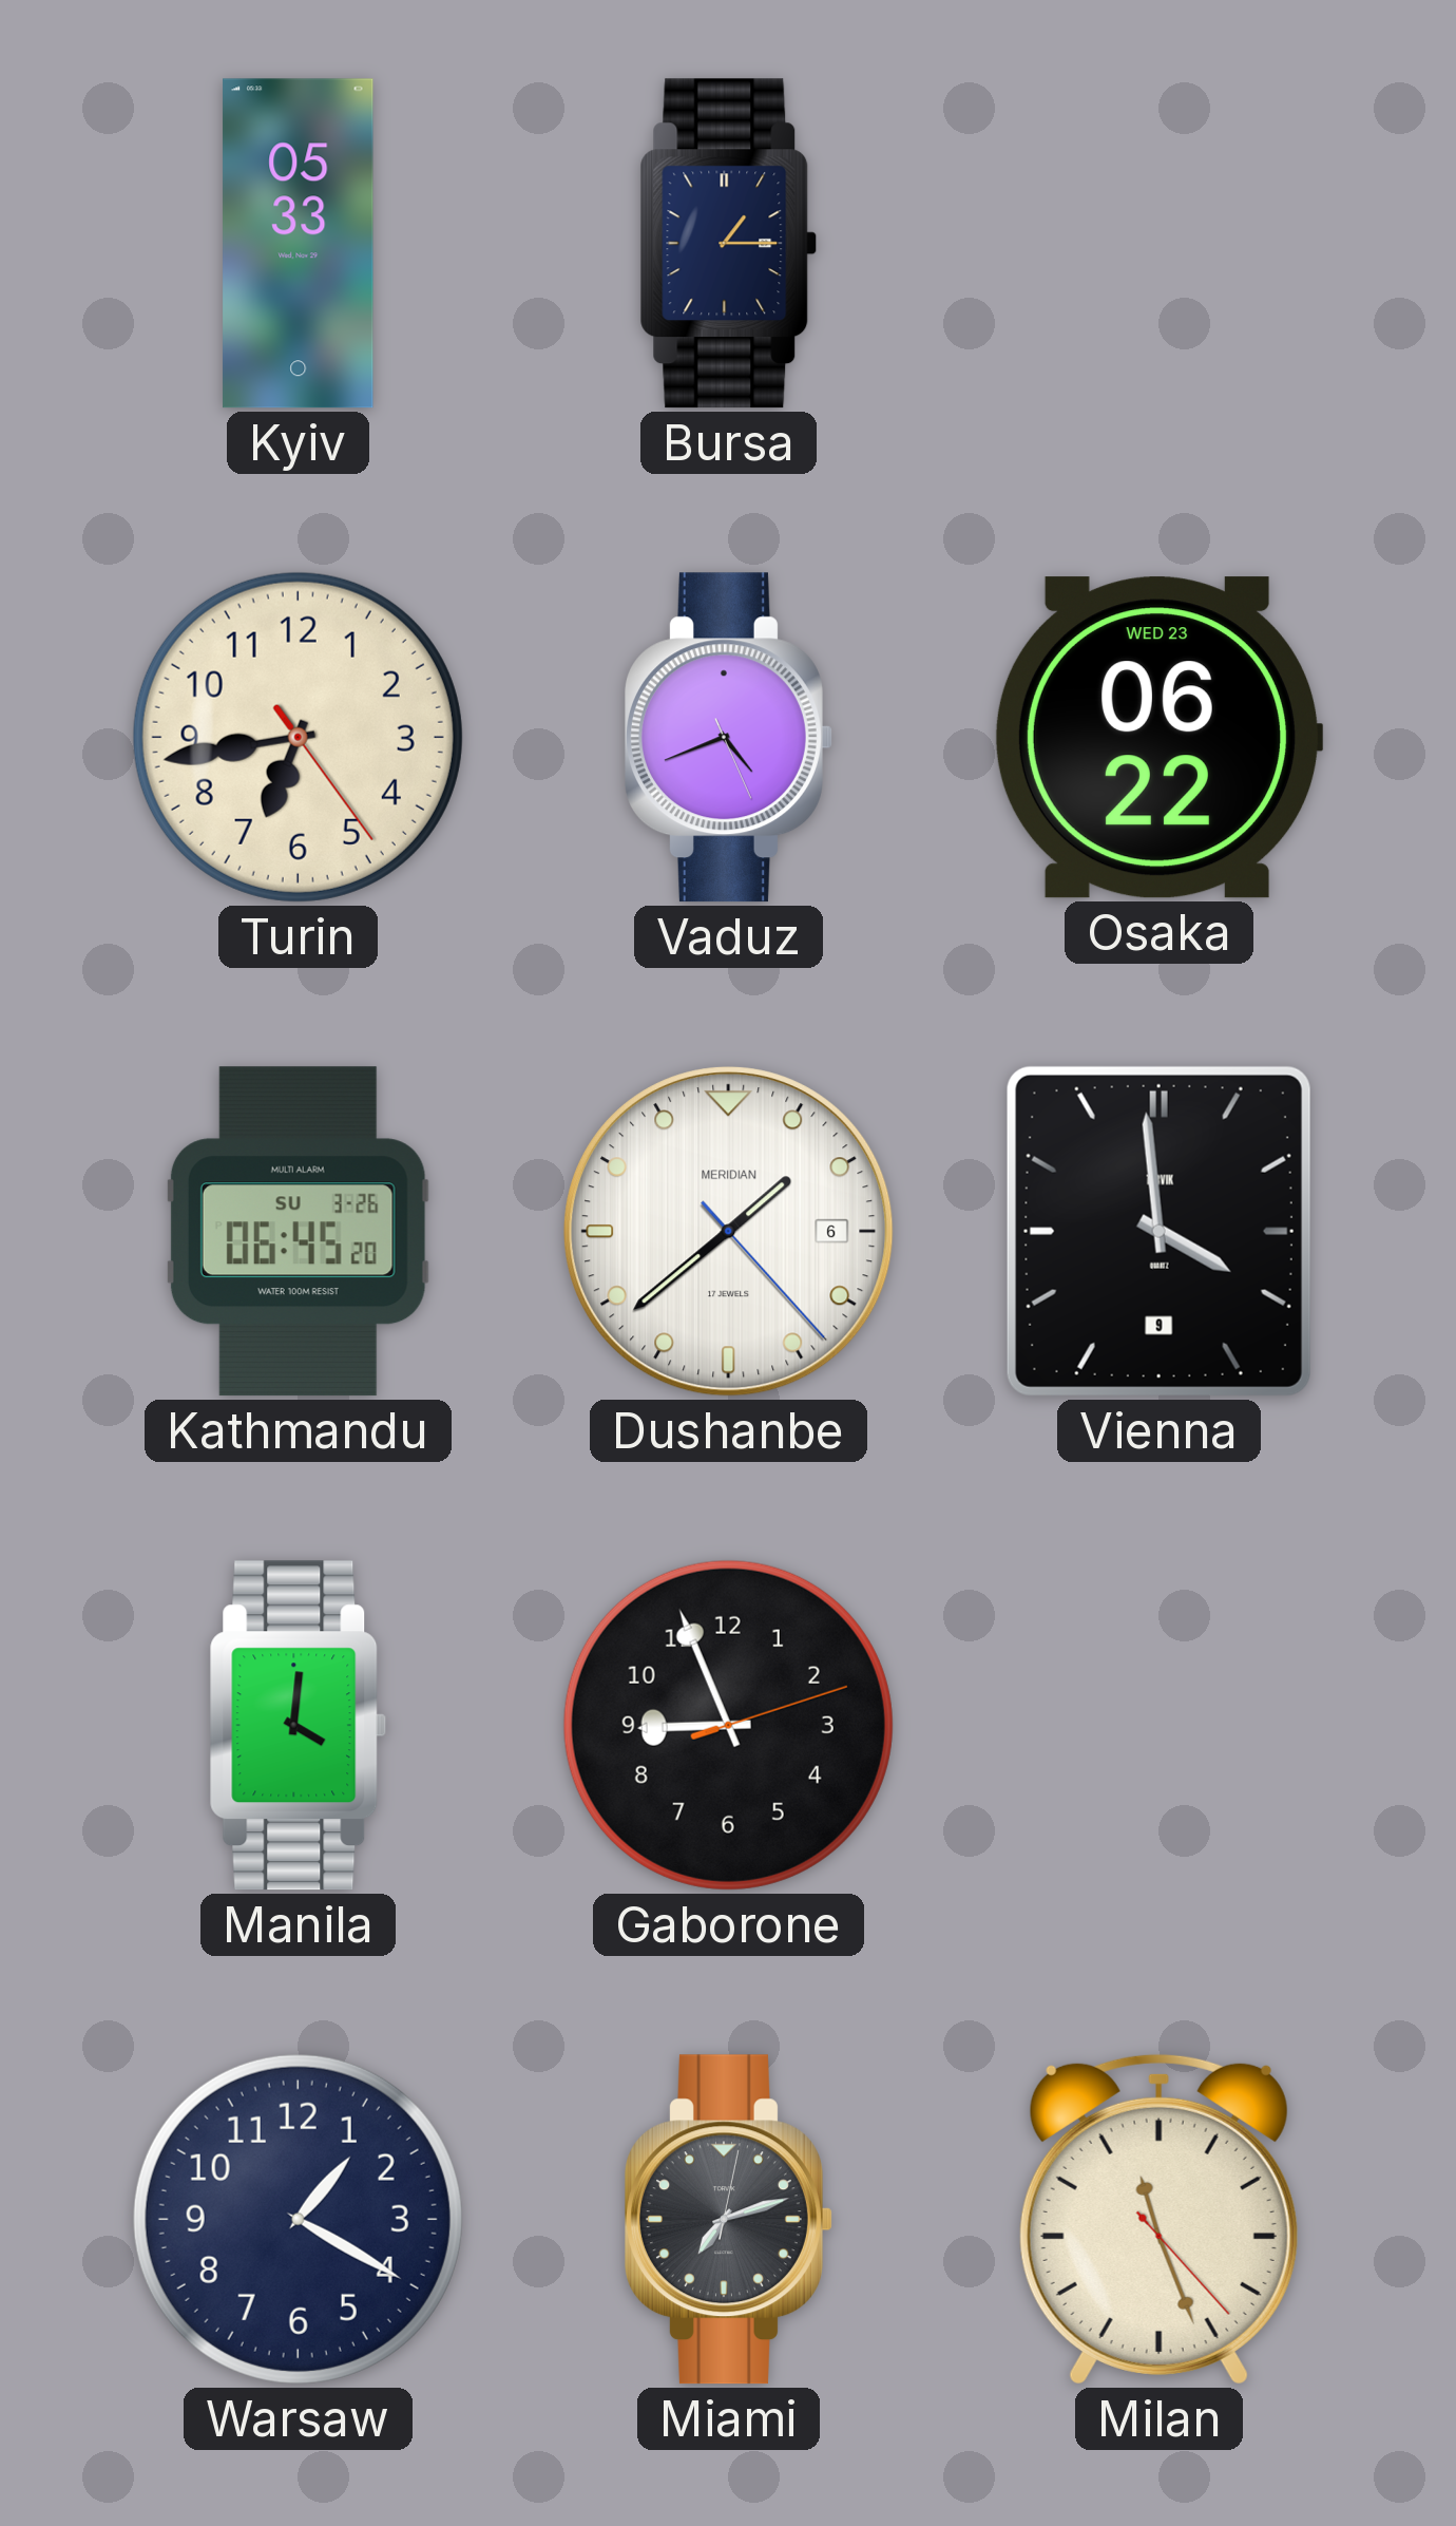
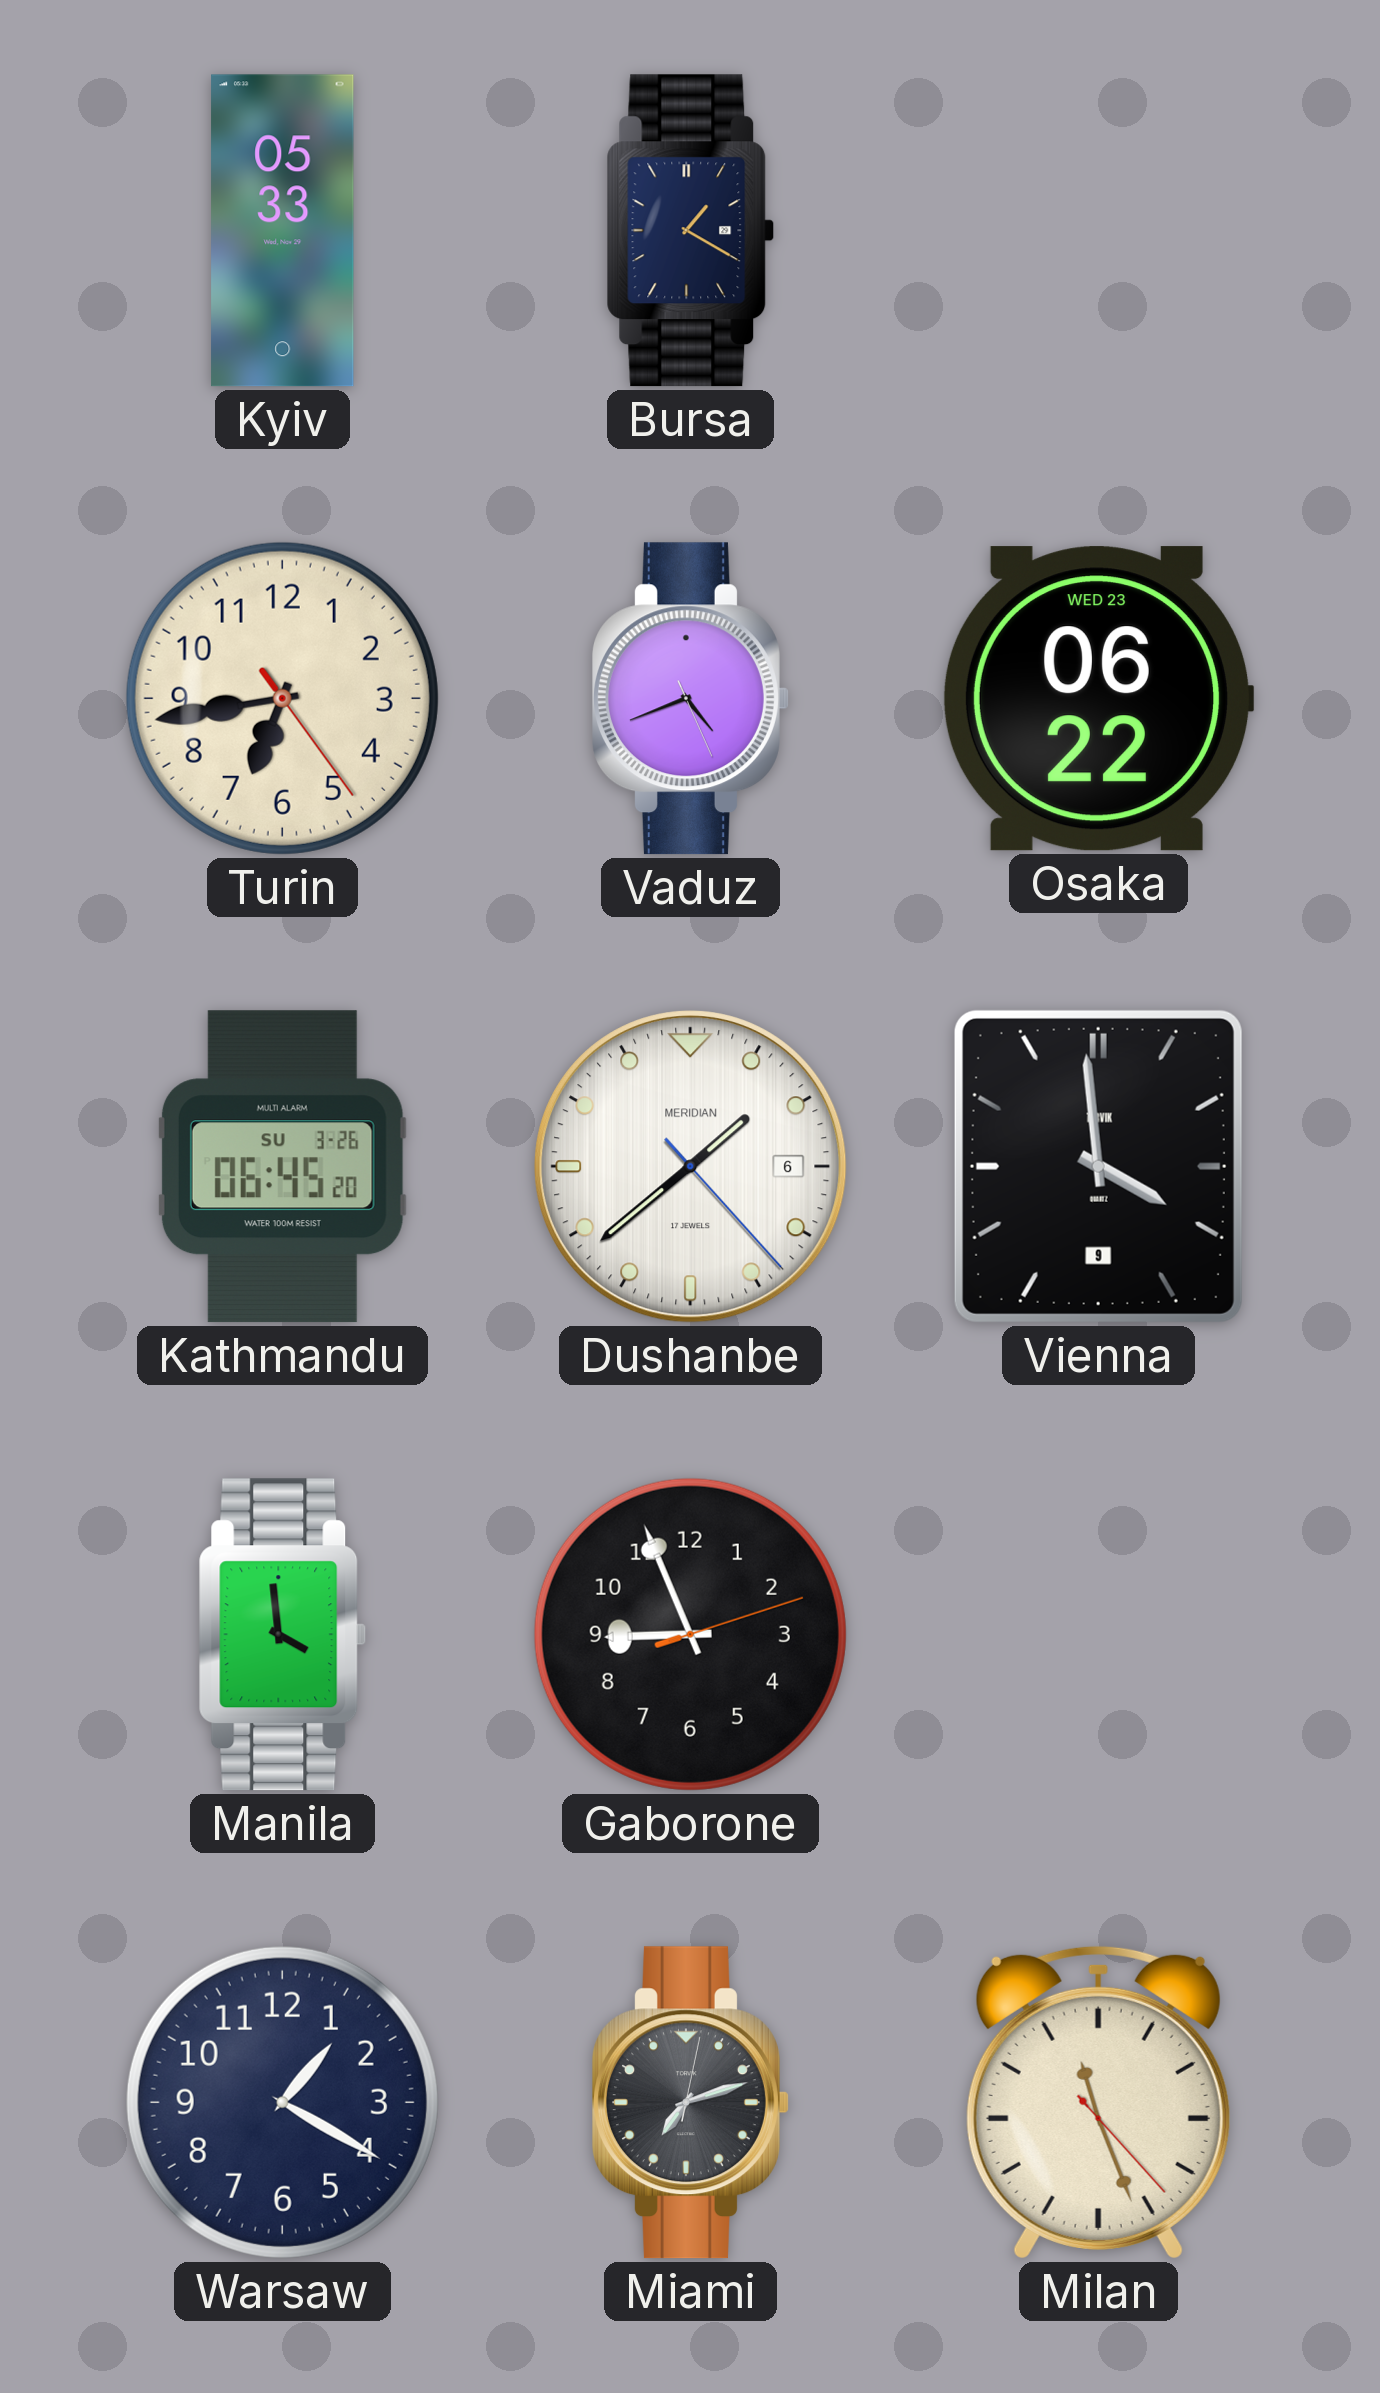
Bursa: 1:15 -> 1:20
Manila: 4:01 -> 3:59
